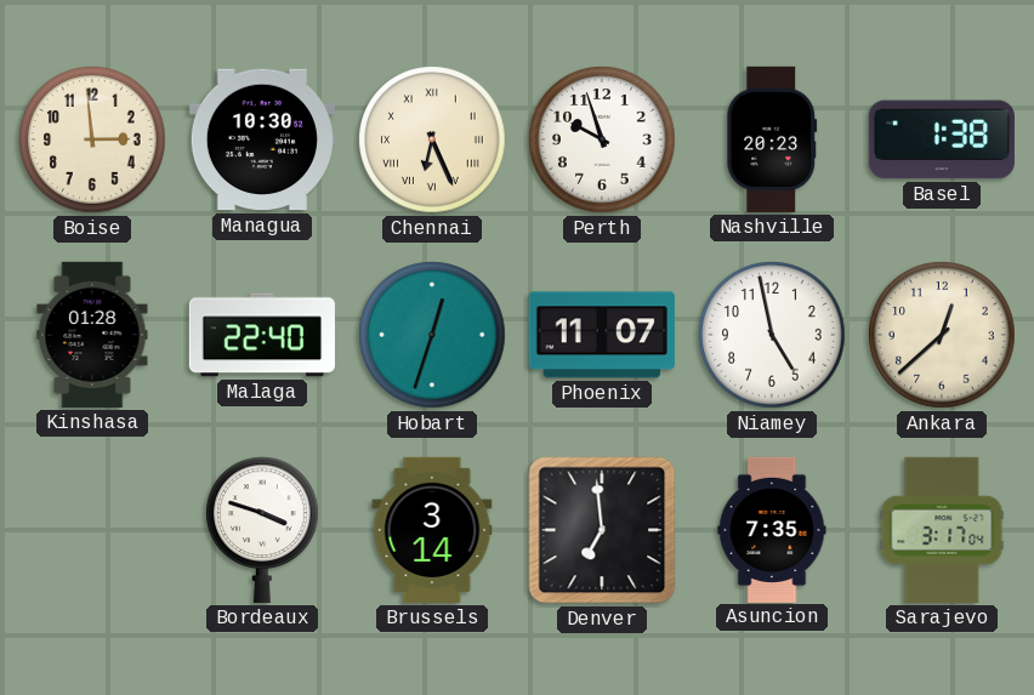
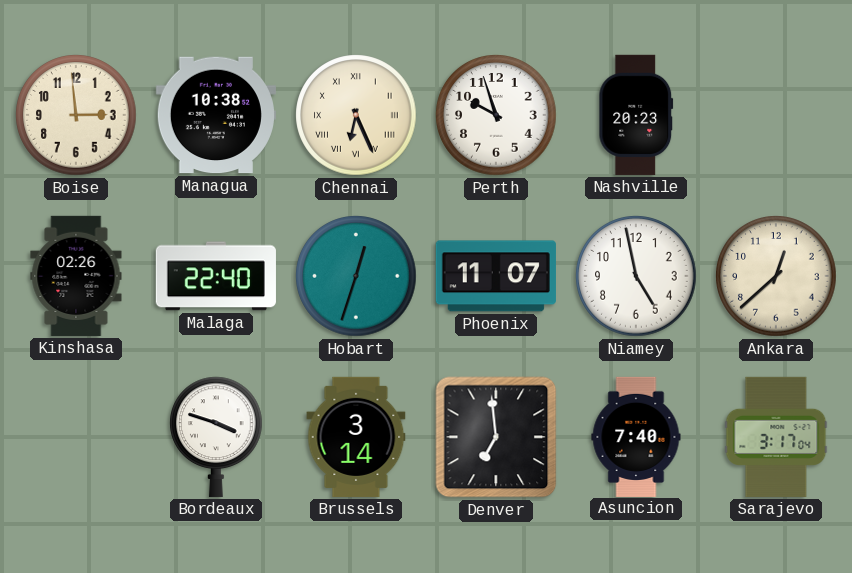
Managua: 10:30 -> 10:38
Basel: 1:38 -> none
Kinshasa: 01:28 -> 02:26
Asuncion: 7:35 -> 7:40
